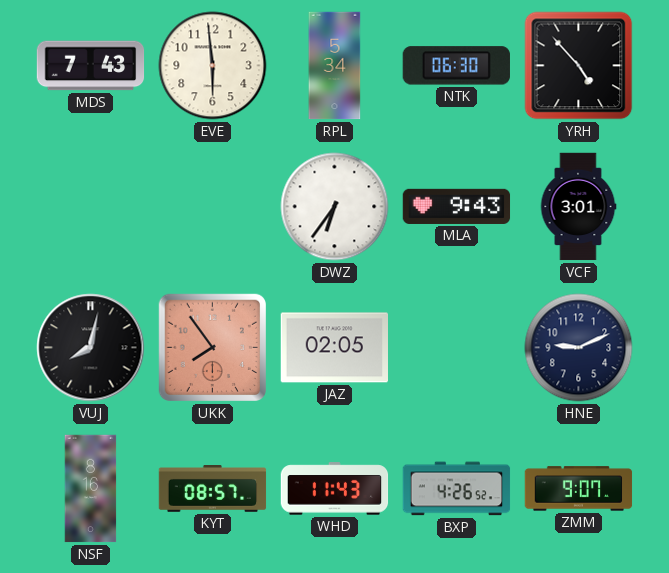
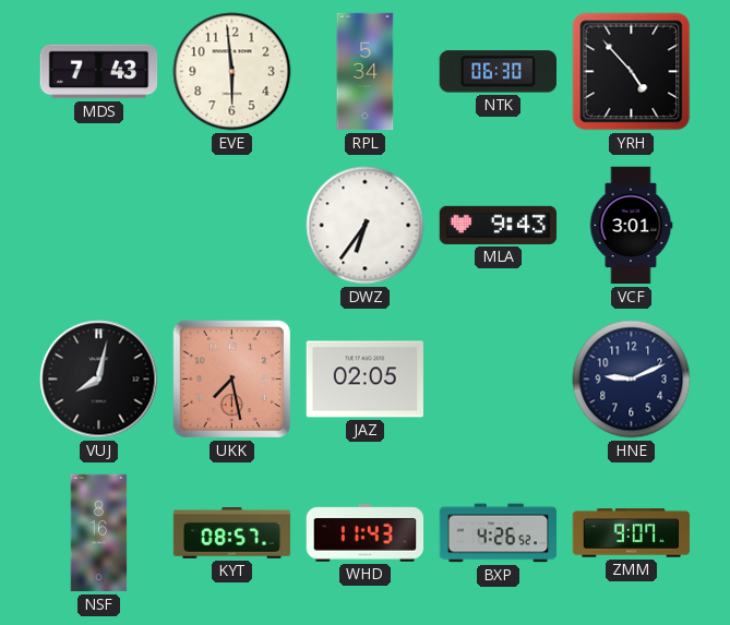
UKK: 7:54 -> 7:28
